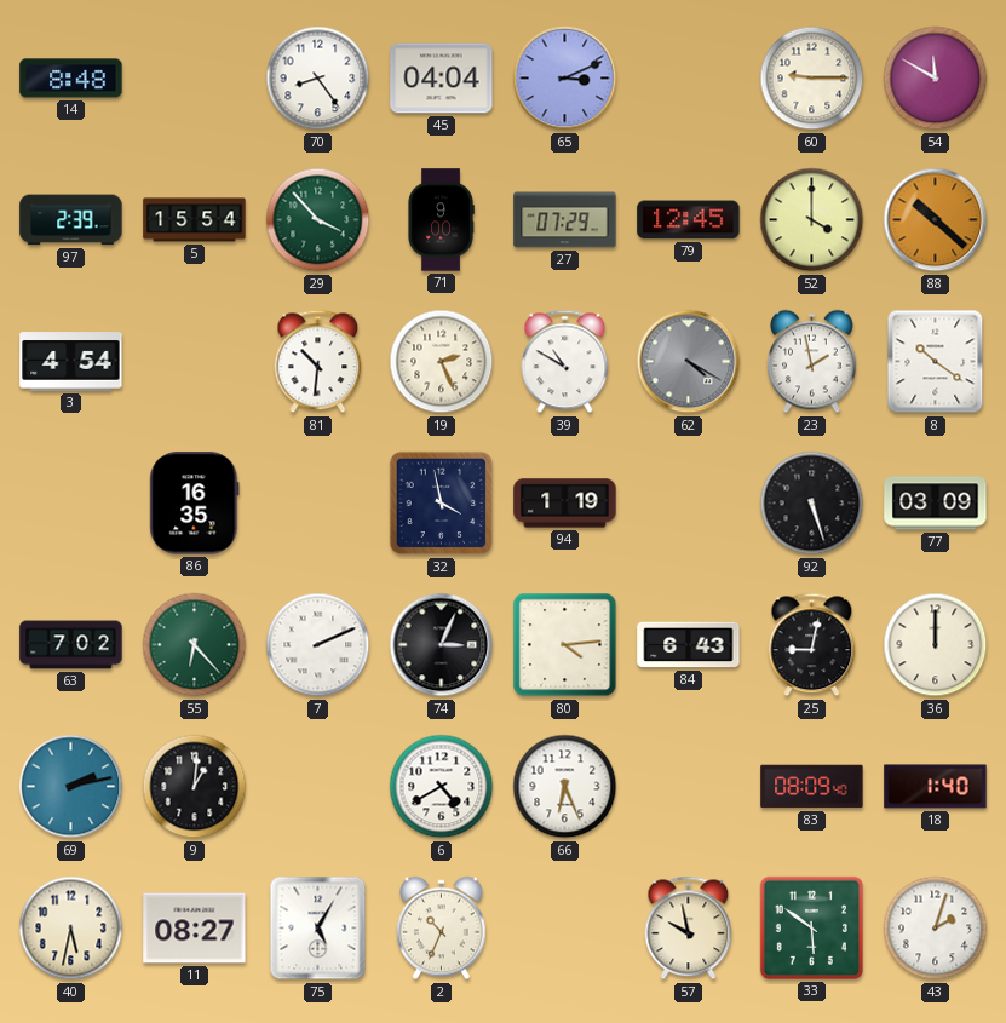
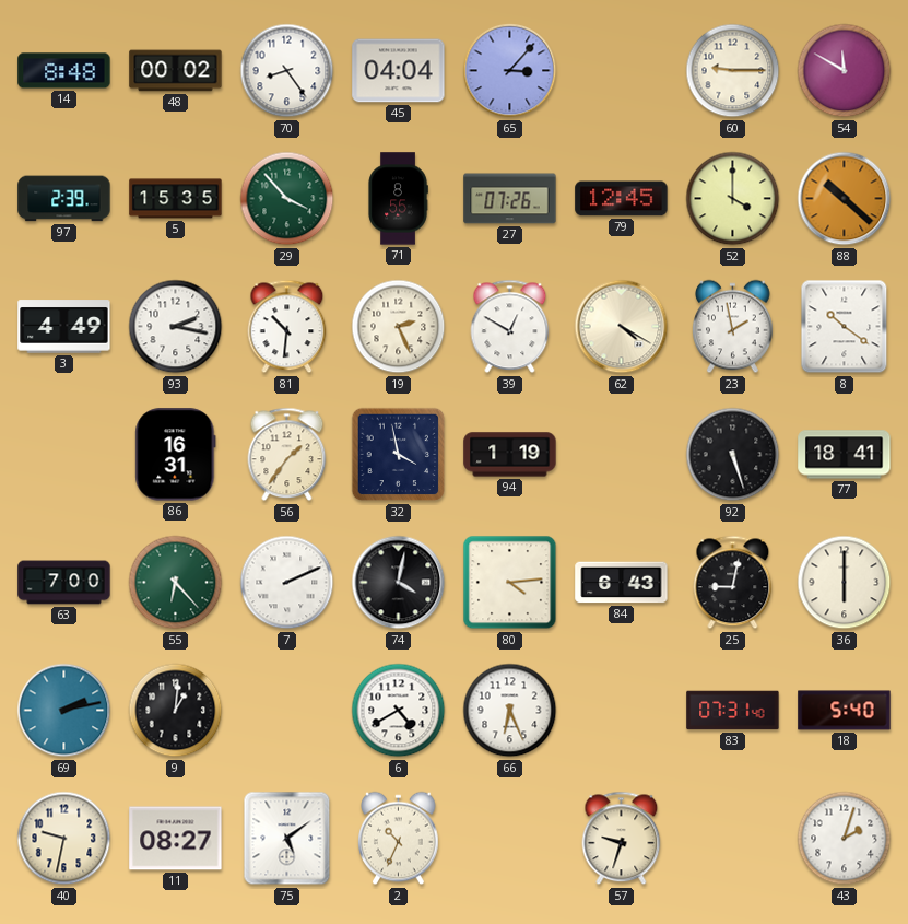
48: none -> 00:02
65: 3:11 -> 3:07
5: 15:54 -> 15:35
71: 9:00 -> 8:55
27: 07:29 -> 07:26
3: 4:54 -> 4:49
93: none -> 2:17
39: 10:50 -> 12:50
62 dial: grey -> cream
86: 16:35 -> 16:31
56: none -> 1:36
77: 03:09 -> 18:41
63: 7:02 -> 7:00
74: 3:04 -> 4:02
36: 12:00 -> 6:00
83: 08:09 -> 07:31
18: 1:40 -> 5:40
40: 5:32 -> 9:32
75: 5:05 -> 5:09
57: 9:58 -> 9:33
33: 5:51 -> none
